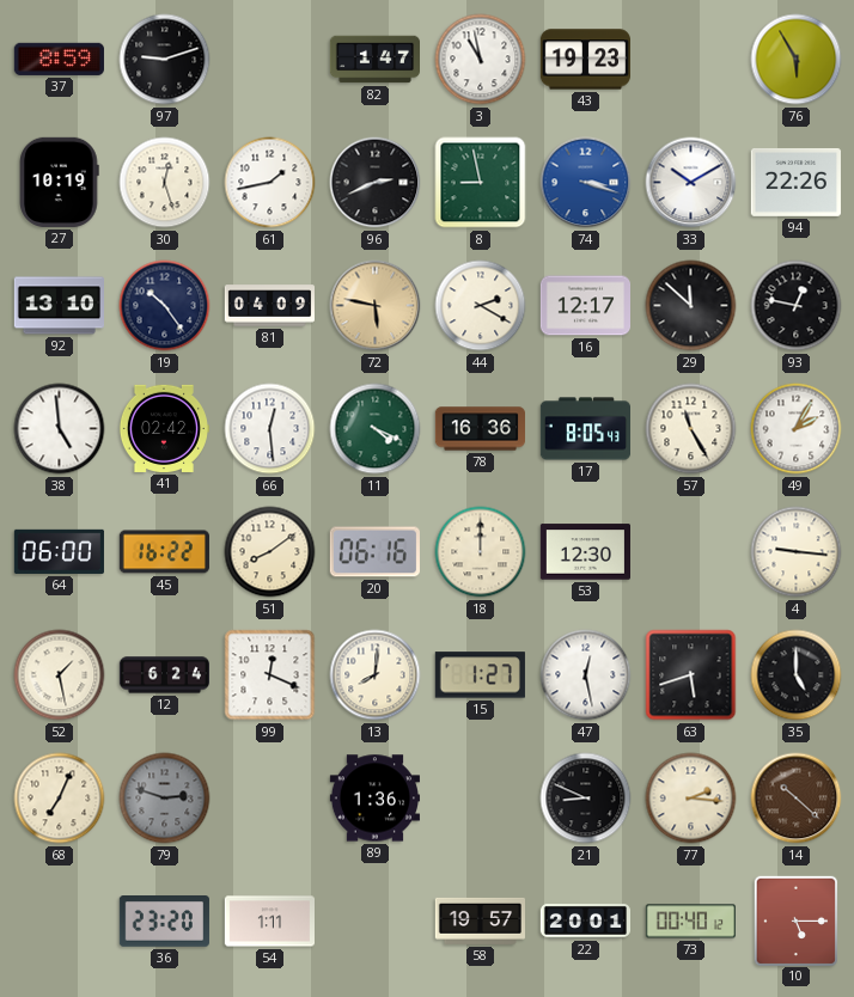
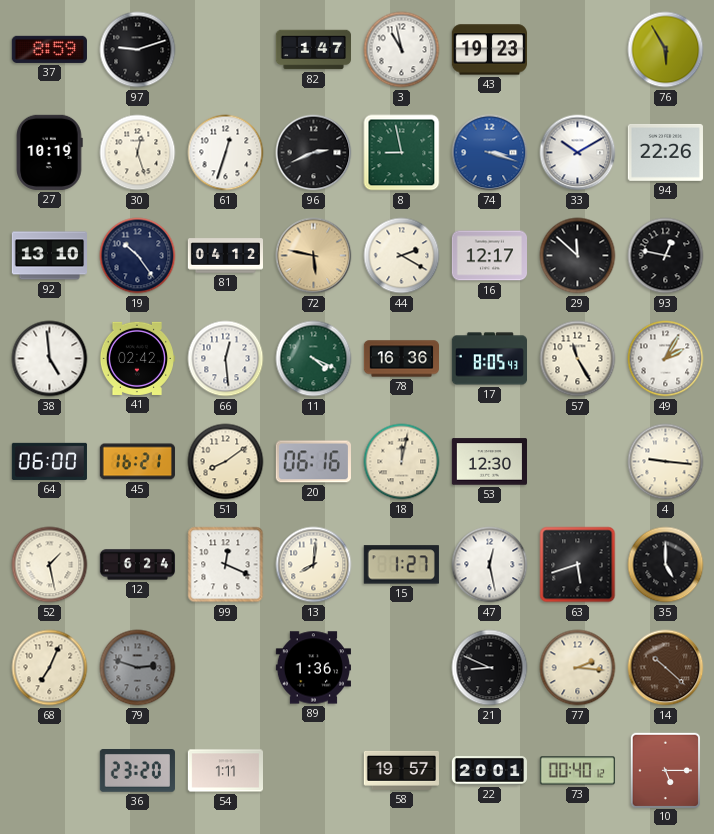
61: 1:43 -> 12:33
81: 04:09 -> 04:12
45: 16:22 -> 16:21
18: 12:00 -> 12:02
